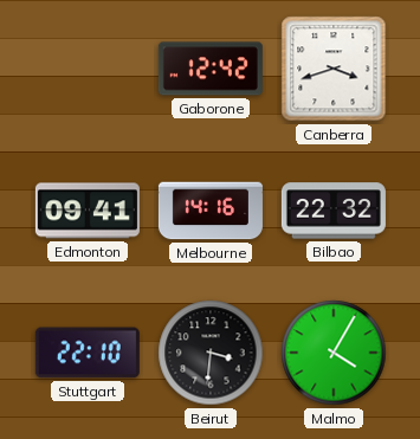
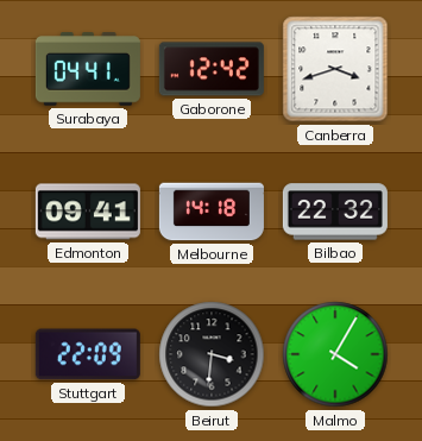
Surabaya: none -> 04:41
Melbourne: 14:16 -> 14:18
Stuttgart: 22:10 -> 22:09
